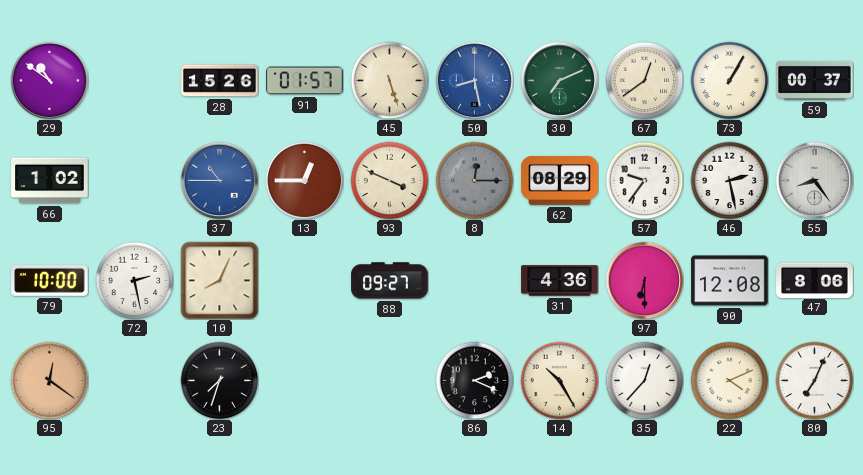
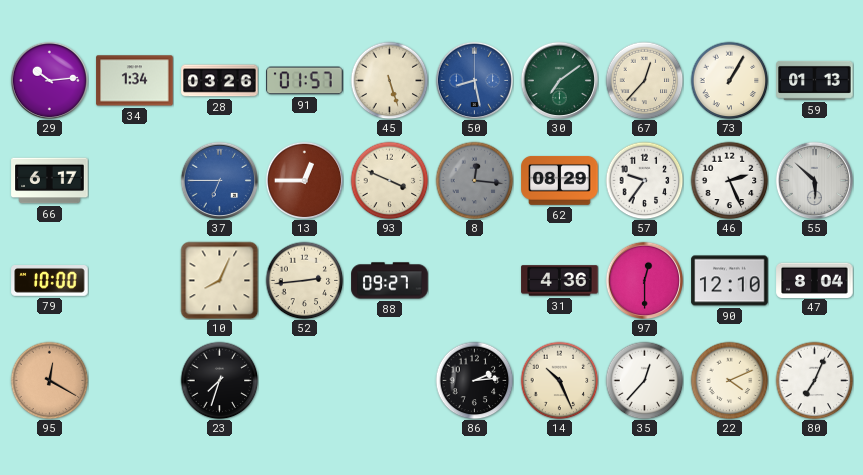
29: 10:51 -> 10:14
34: none -> 1:34
28: 15:26 -> 03:26
30: 7:11 -> 7:09
67: 12:39 -> 12:37
59: 00:37 -> 01:13
66: 1:02 -> 6:17
37: 10:45 -> 6:45
8: 12:15 -> 12:16
46: 2:28 -> 2:26
55: 8:24 -> 5:52
72: 2:28 -> none
52: none -> 2:44
97: 6:30 -> 12:30
90: 12:08 -> 12:10
47: 8:06 -> 8:04
95: 12:21 -> 12:20
86: 2:19 -> 2:14
14: 10:25 -> 10:26
